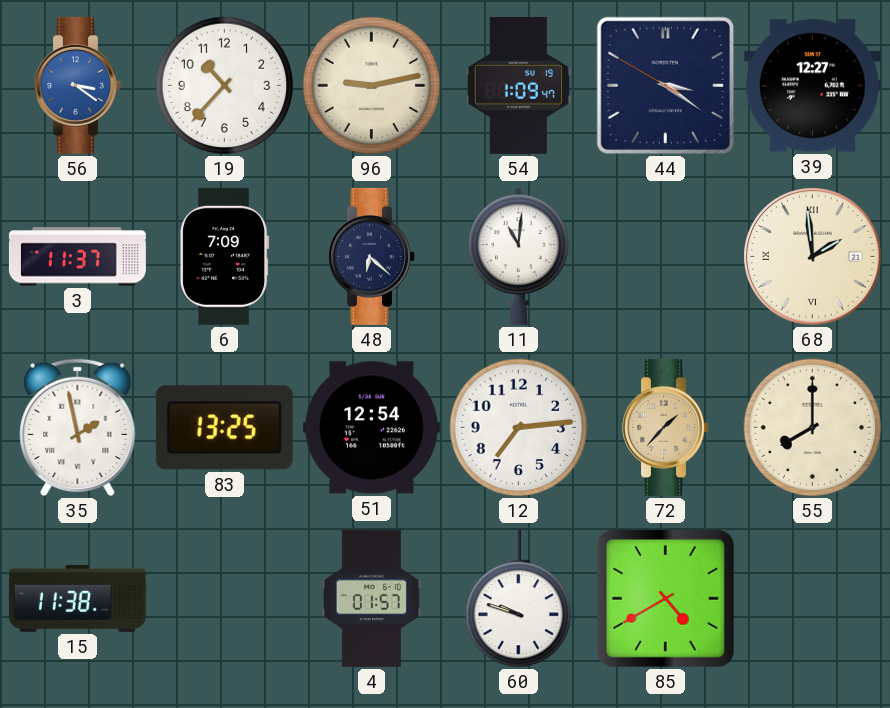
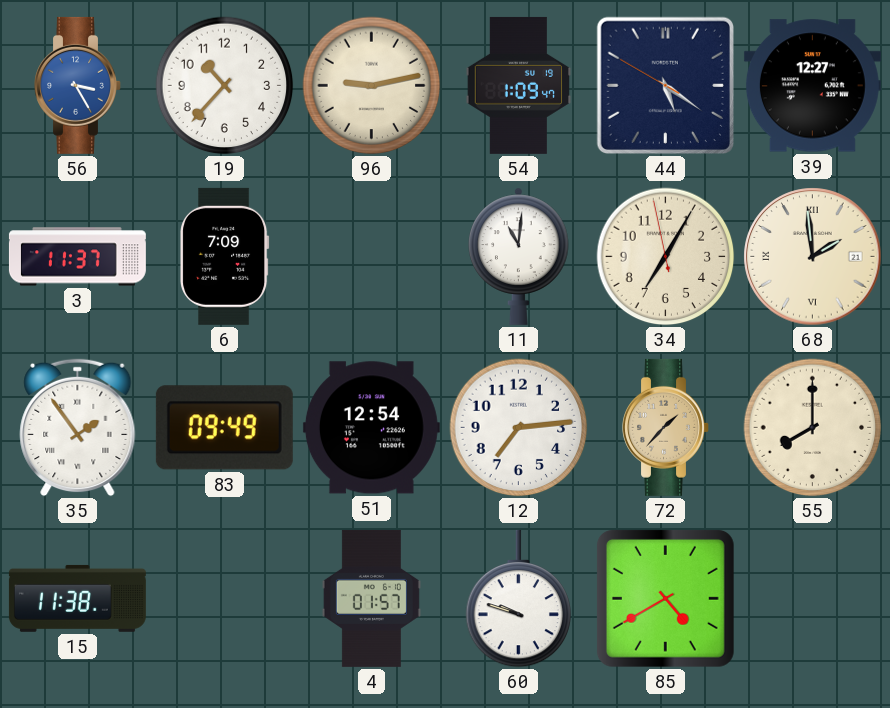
56: 3:21 -> 3:25
44: 3:20 -> 5:20
48: 6:22 -> none
34: none -> 7:04
35: 1:58 -> 1:54
83: 13:25 -> 09:49
